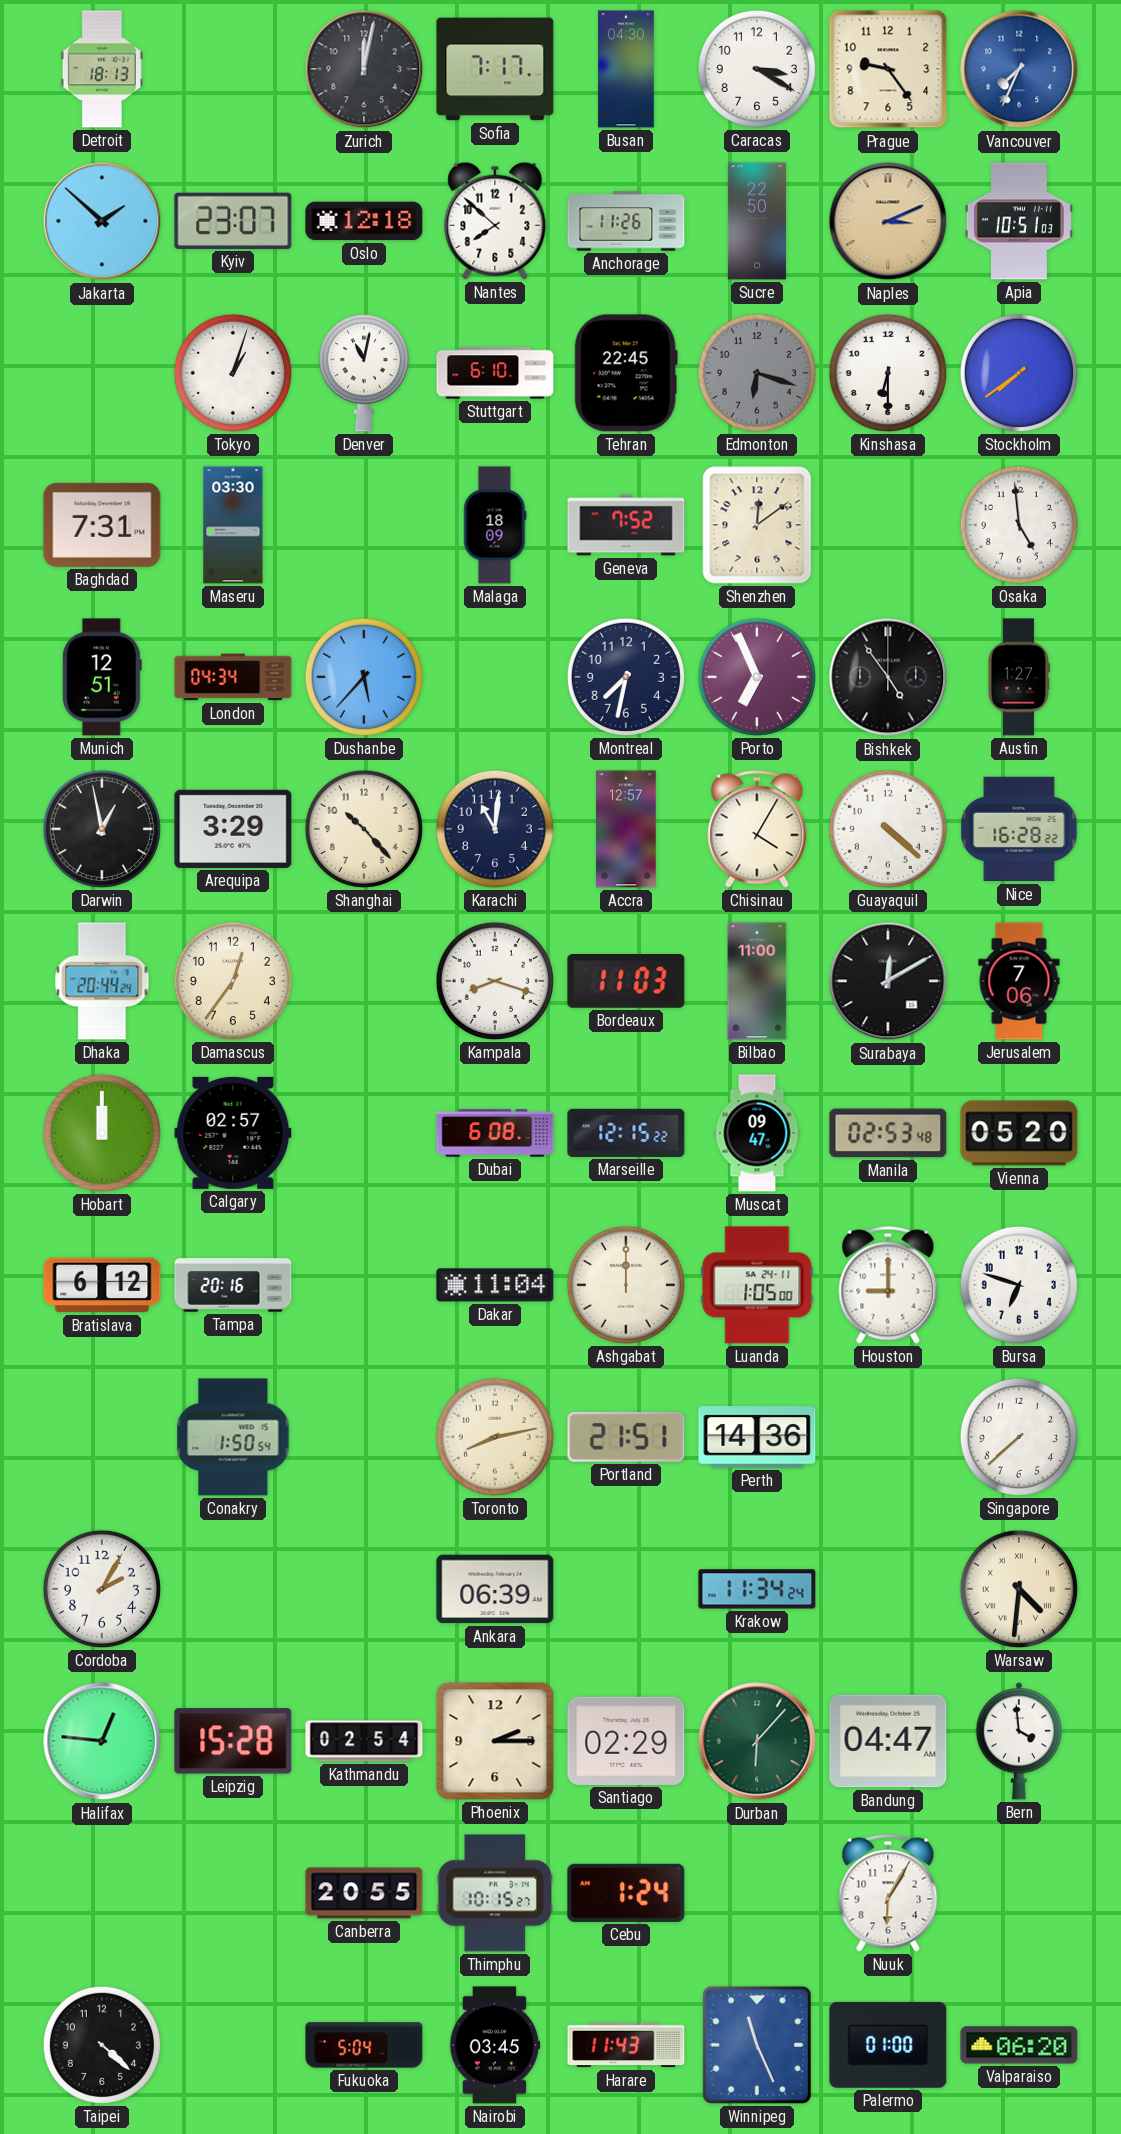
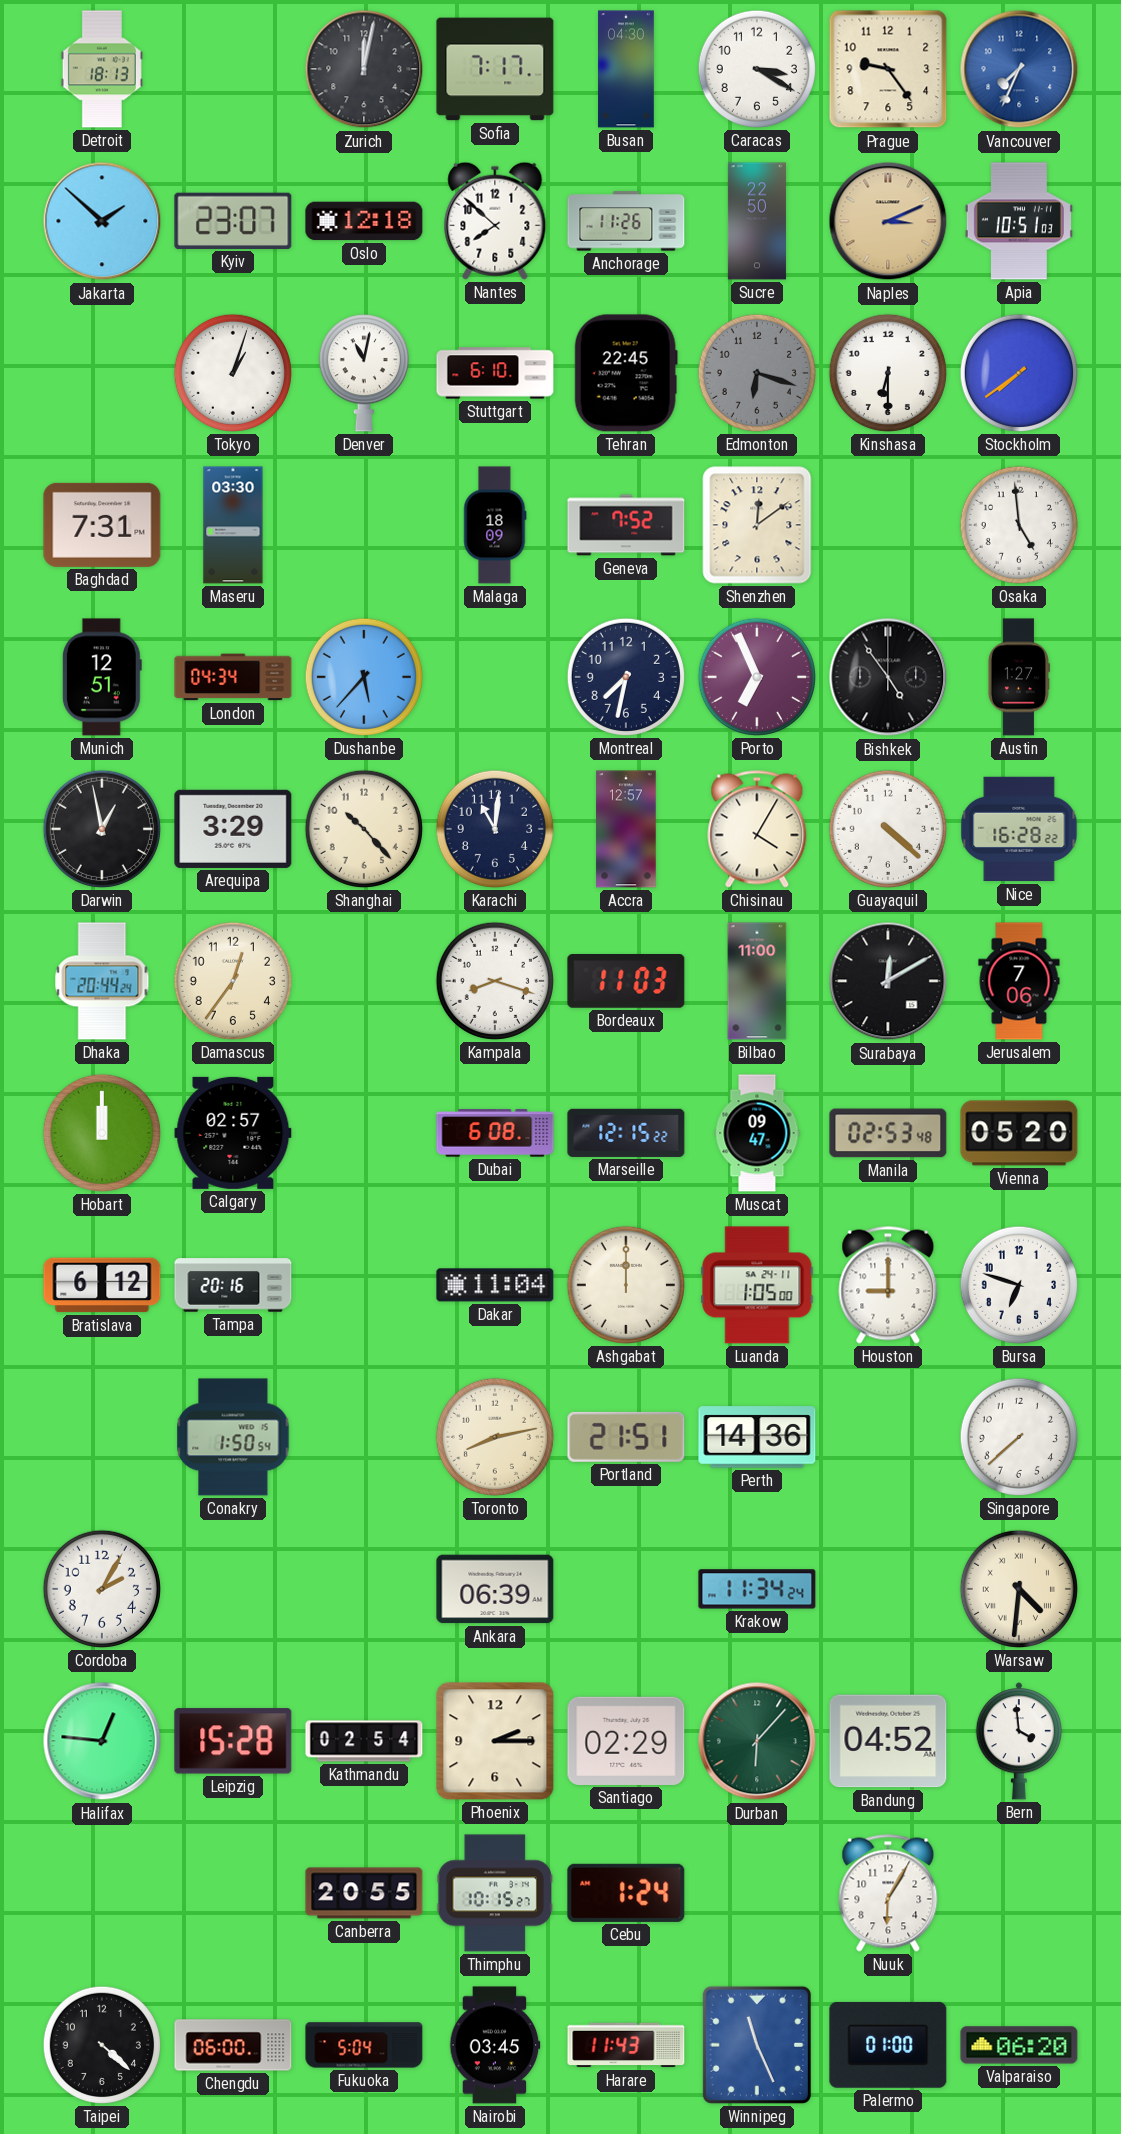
Bandung: 04:47 -> 04:52
Chengdu: none -> 06:00
